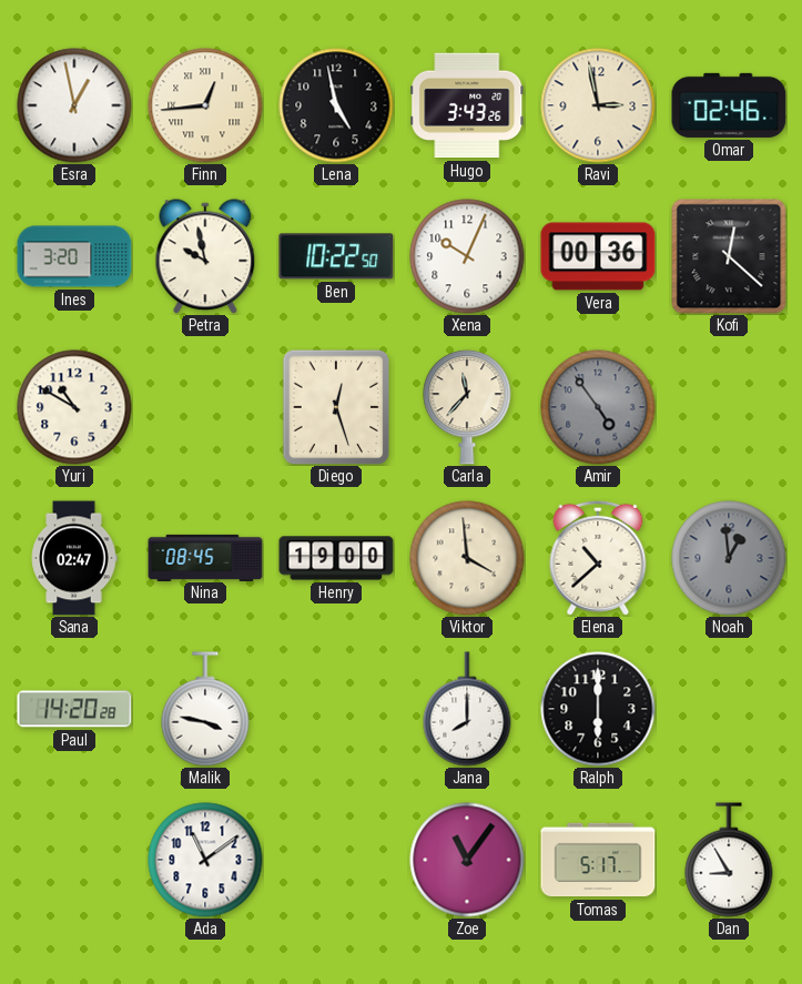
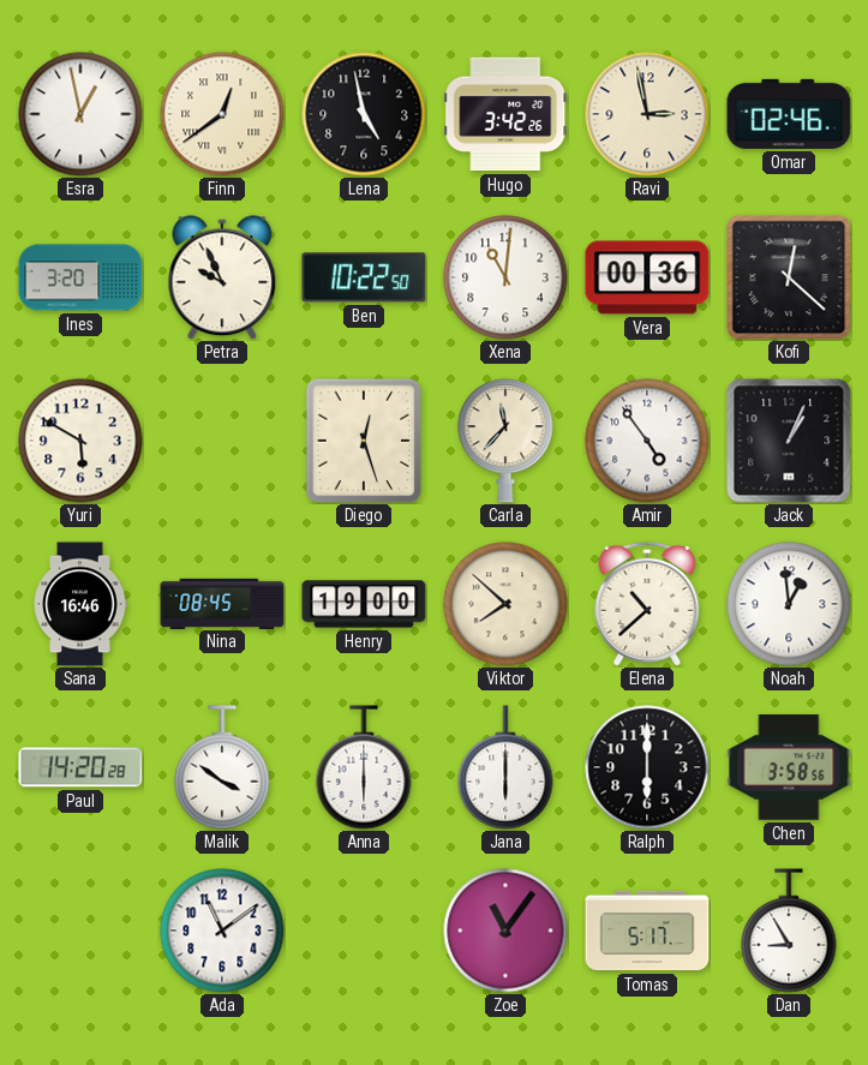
Finn: 12:44 -> 12:39
Hugo: 3:43 -> 3:42
Petra: 9:58 -> 9:56
Xena: 10:04 -> 11:01
Yuri: 10:50 -> 5:50
Amir dial: grey -> white
Jack: none -> 1:04
Sana: 02:47 -> 16:46
Viktor: 3:59 -> 7:52
Noah dial: grey -> white
Malik: 3:47 -> 3:51
Anna: none -> 6:00
Jana: 8:00 -> 6:00
Chen: none -> 3:58
